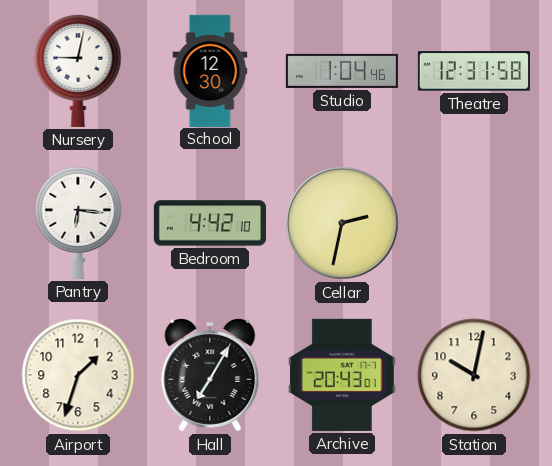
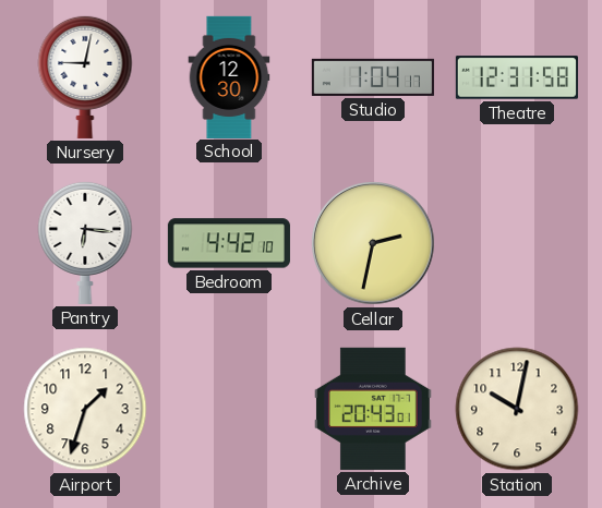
Studio: 1:04:46 -> 1:04:17
Hall: 7:05 -> none
